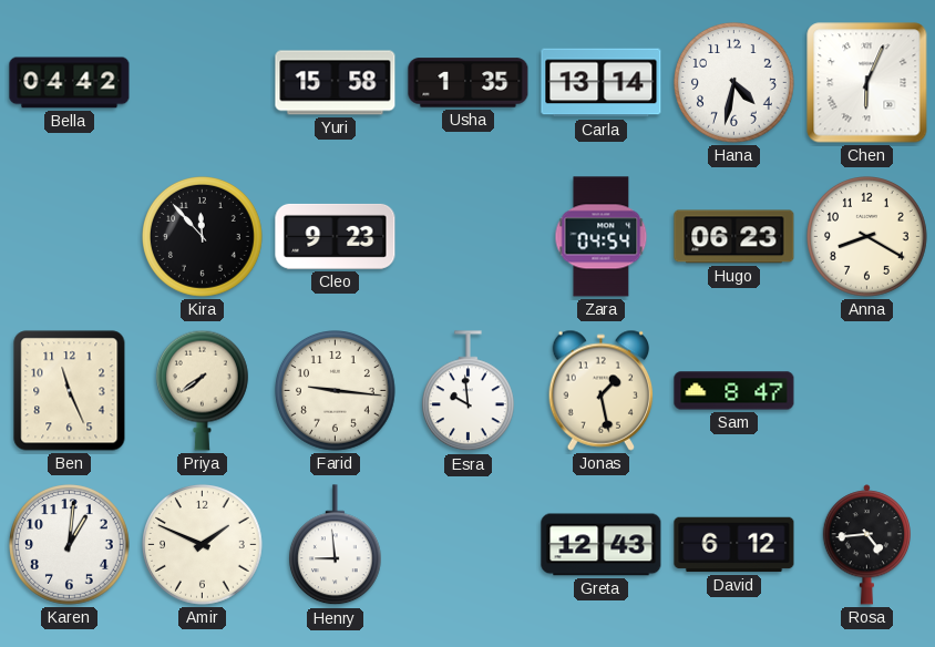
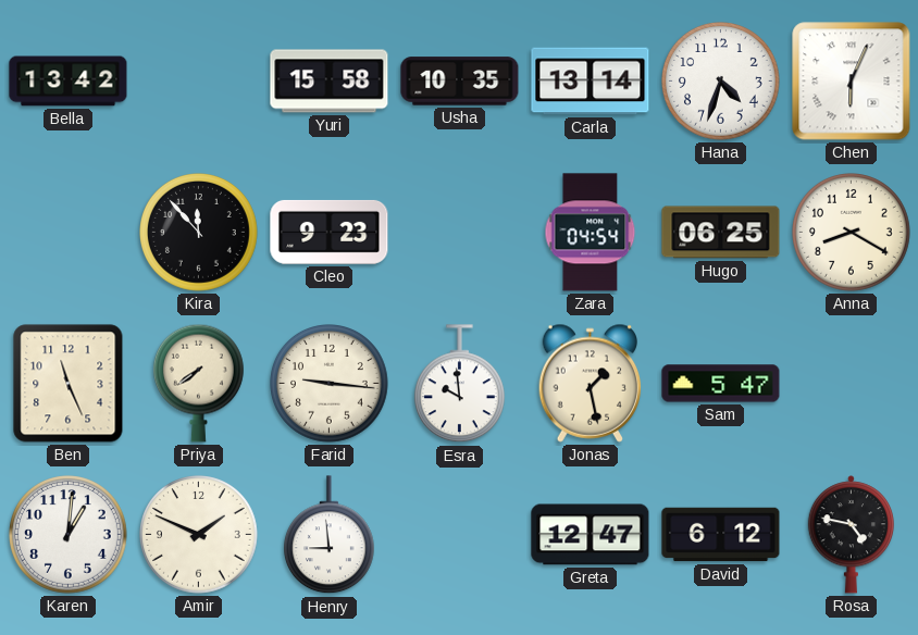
Bella: 04:42 -> 13:42
Usha: 1:35 -> 10:35
Hana: 4:32 -> 4:33
Hugo: 06:23 -> 06:25
Sam: 8:47 -> 5:47
Greta: 12:43 -> 12:47
Rosa: 4:44 -> 4:47
